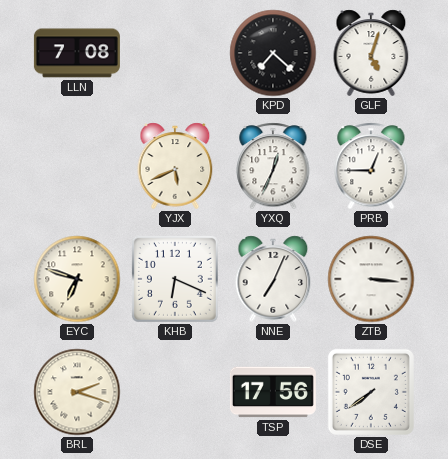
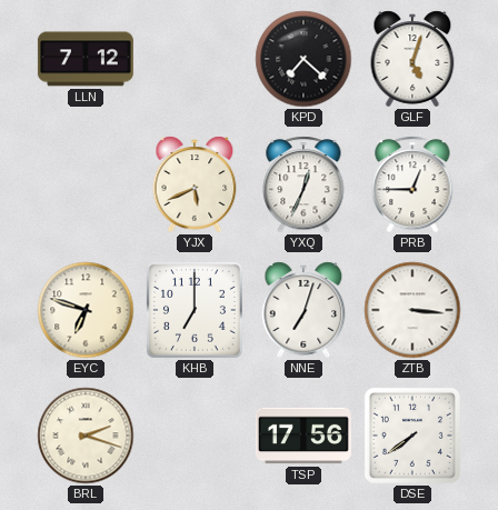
LLN: 7:08 -> 7:12
KHB: 6:19 -> 7:00
NNE: 7:04 -> 7:03
